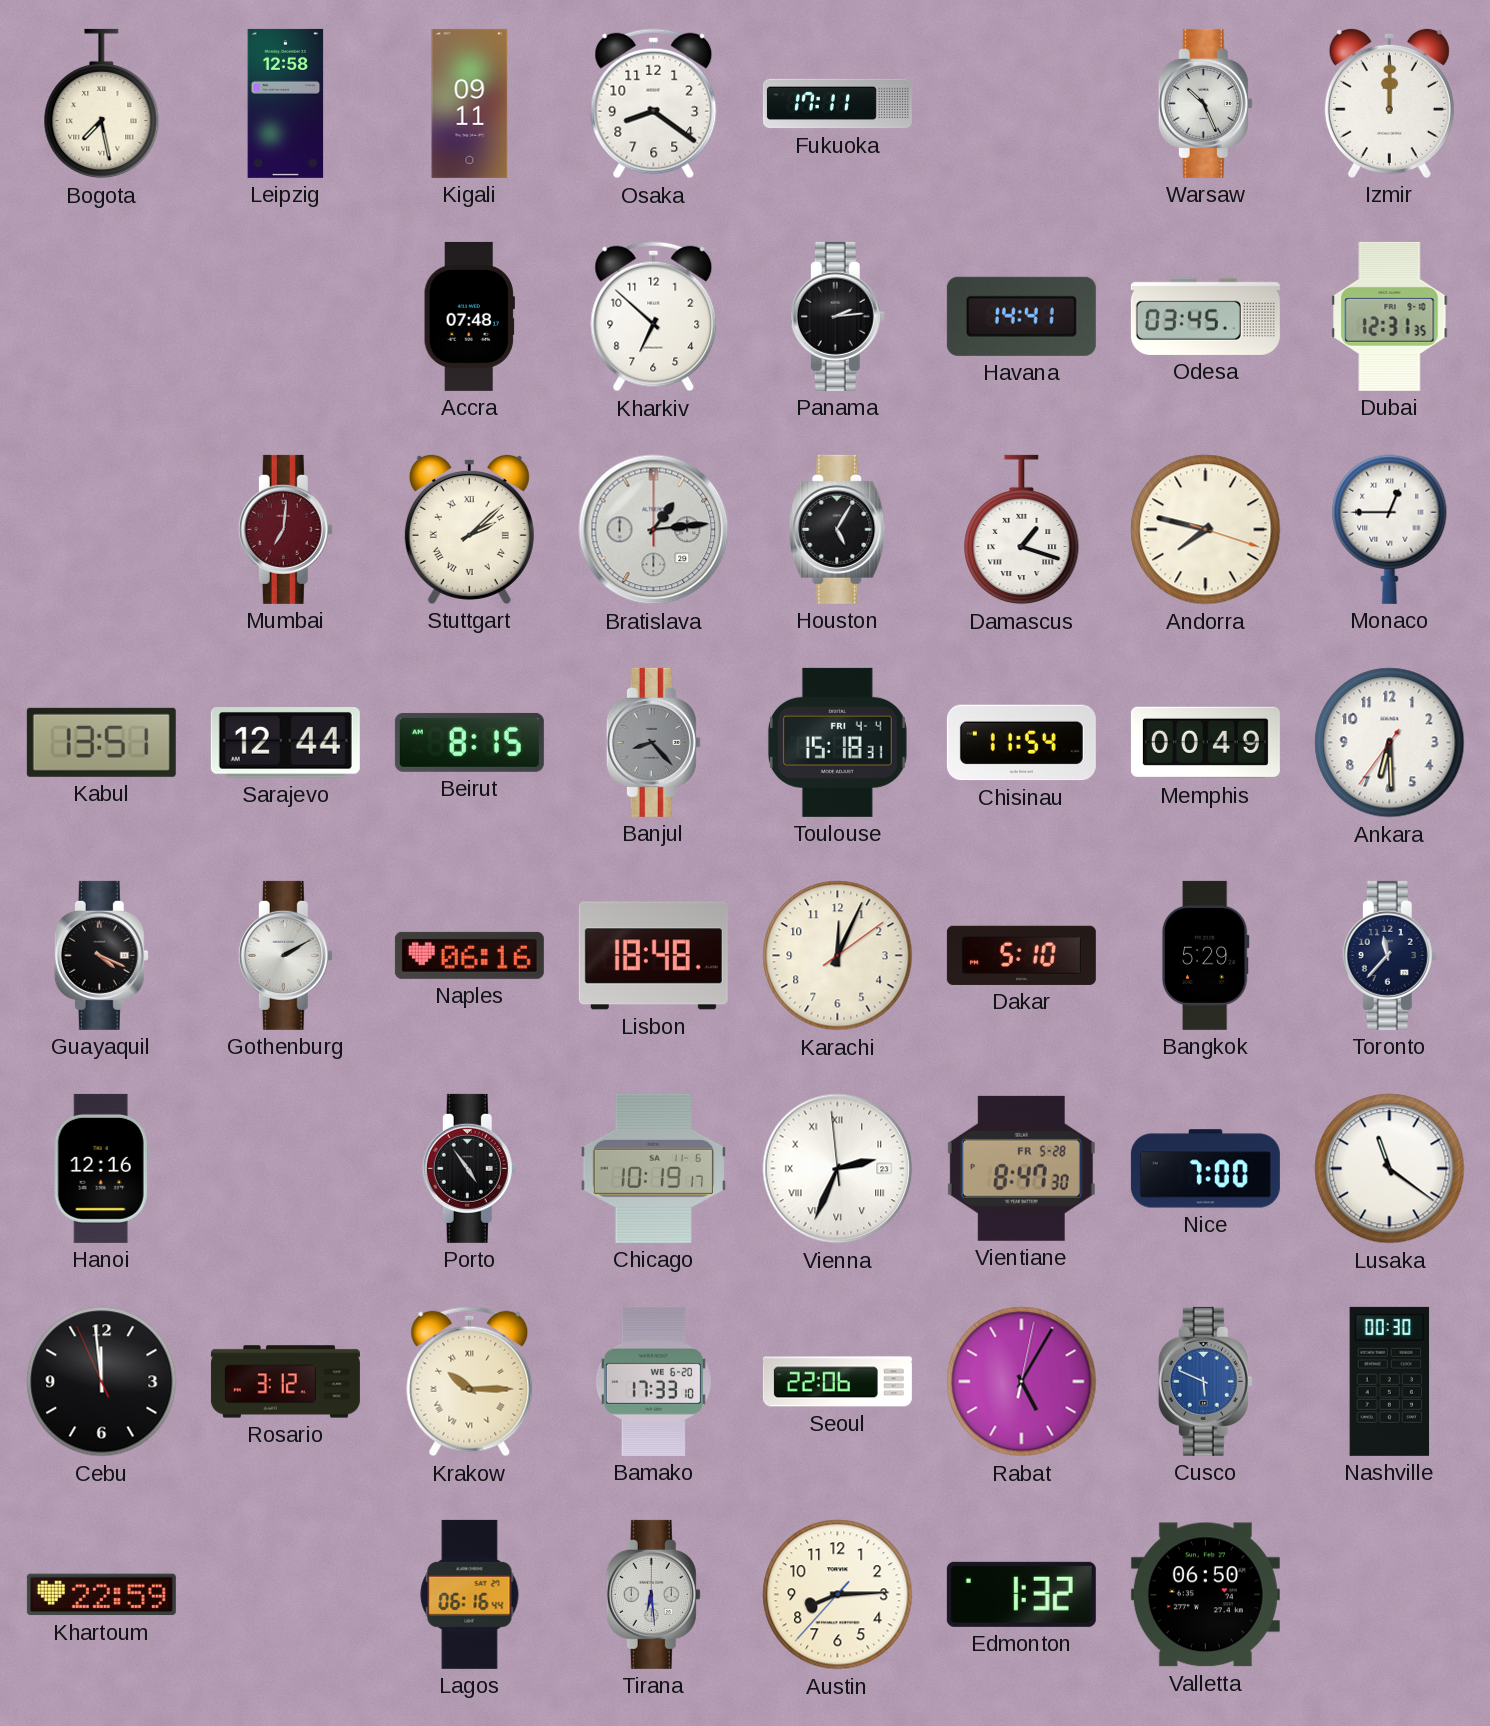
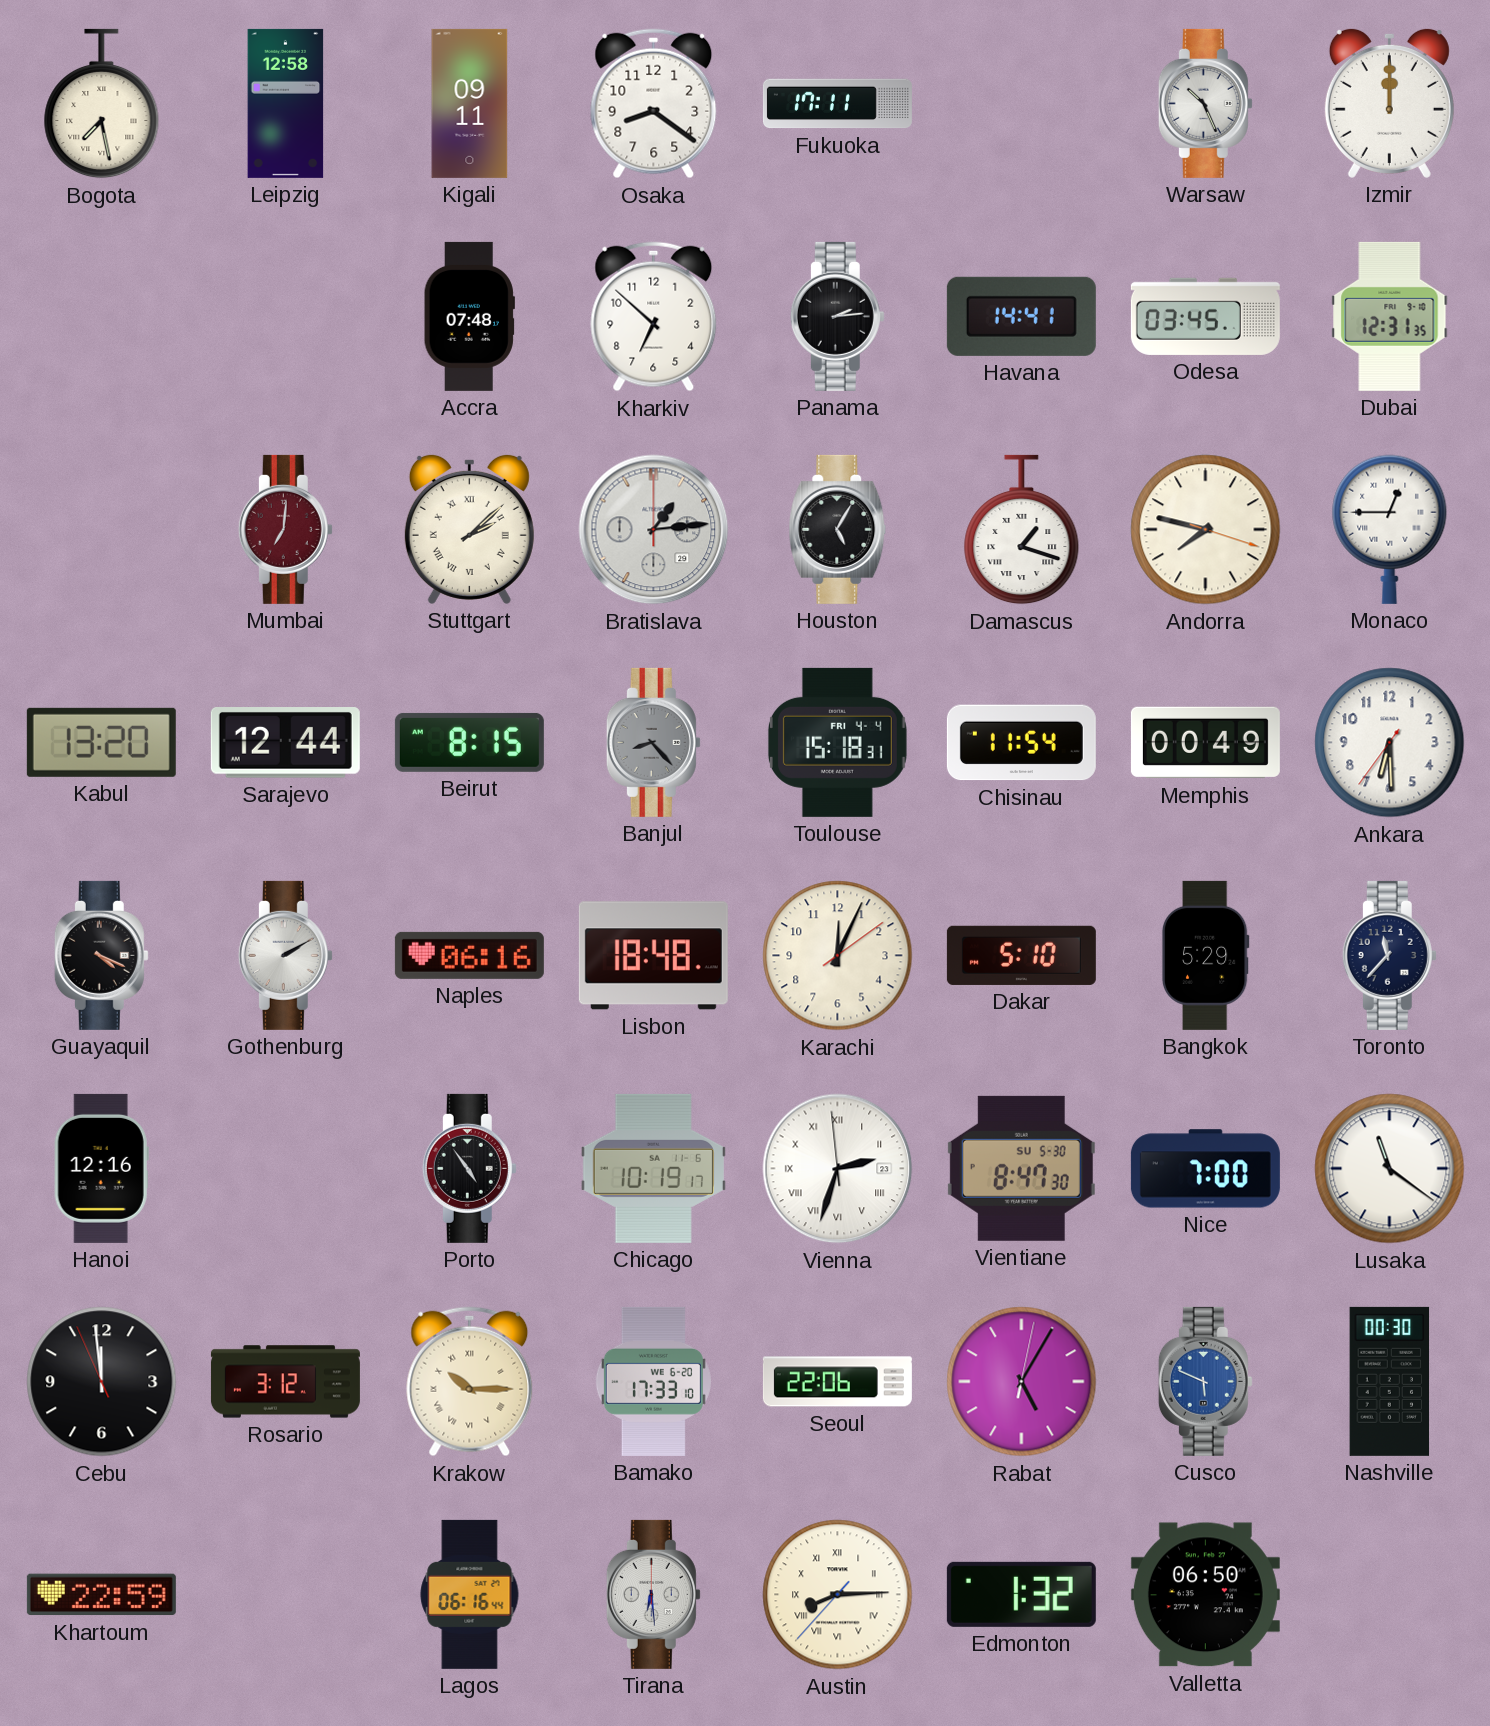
Kabul: 13:51 -> 13:20
Vienna: 2:33 -> 2:32
Vientiane date: FR 5-28 -> SU 5-30
Austin numerals: Arabic -> Roman
